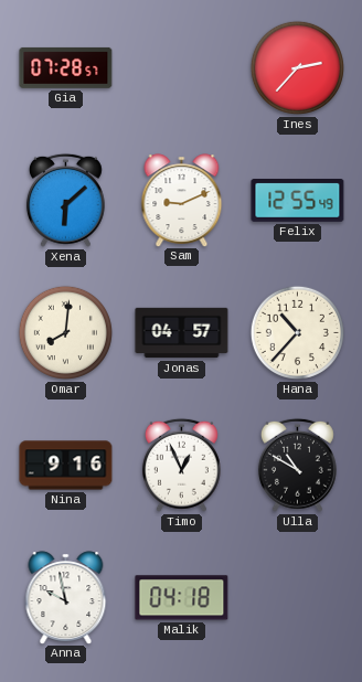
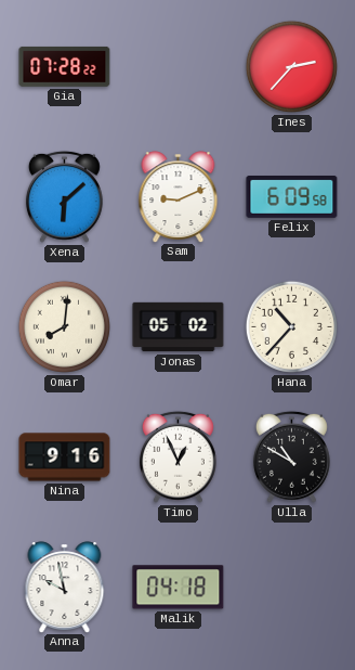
Gia: 07:28:57 -> 07:28:22
Felix: 12:55 -> 6:09
Jonas: 04:57 -> 05:02
